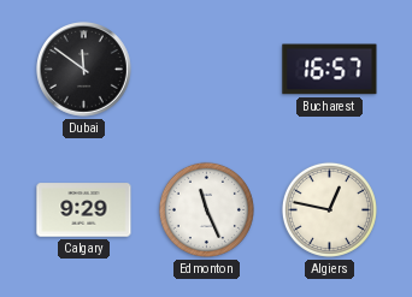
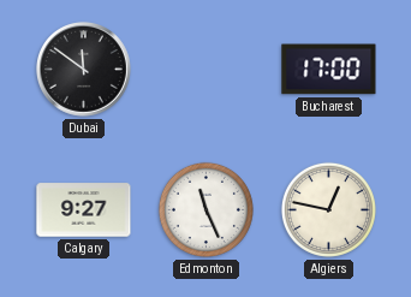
Bucharest: 16:57 -> 17:00
Calgary: 9:29 -> 9:27
